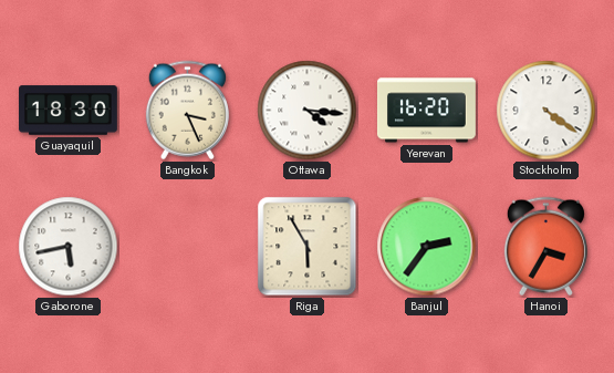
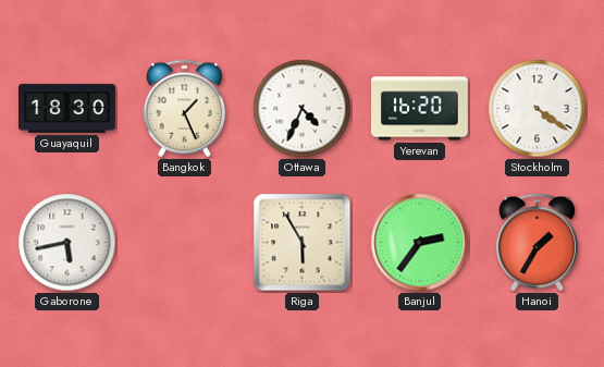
Bangkok: 3:26 -> 1:26
Ottawa: 4:16 -> 4:34
Hanoi: 3:35 -> 1:35
